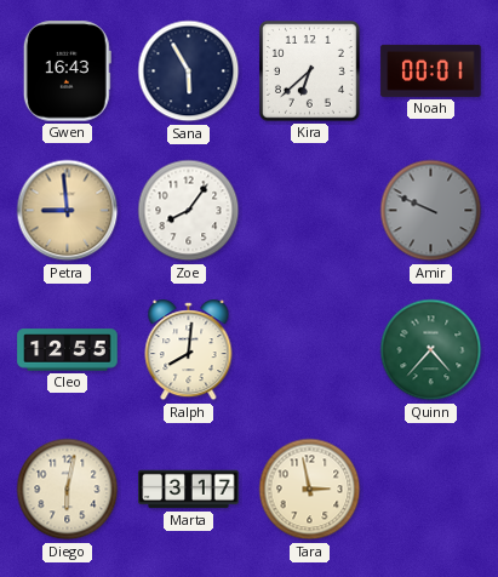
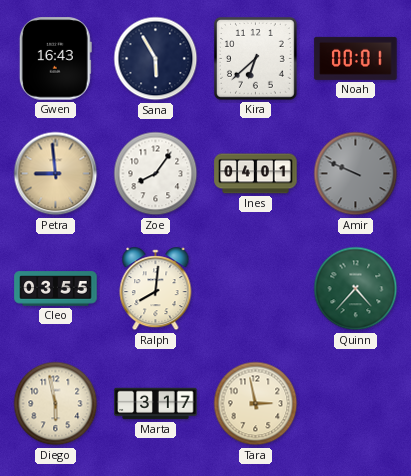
Ines: none -> 04:01
Cleo: 12:55 -> 03:55
Diego: 6:02 -> 5:58
